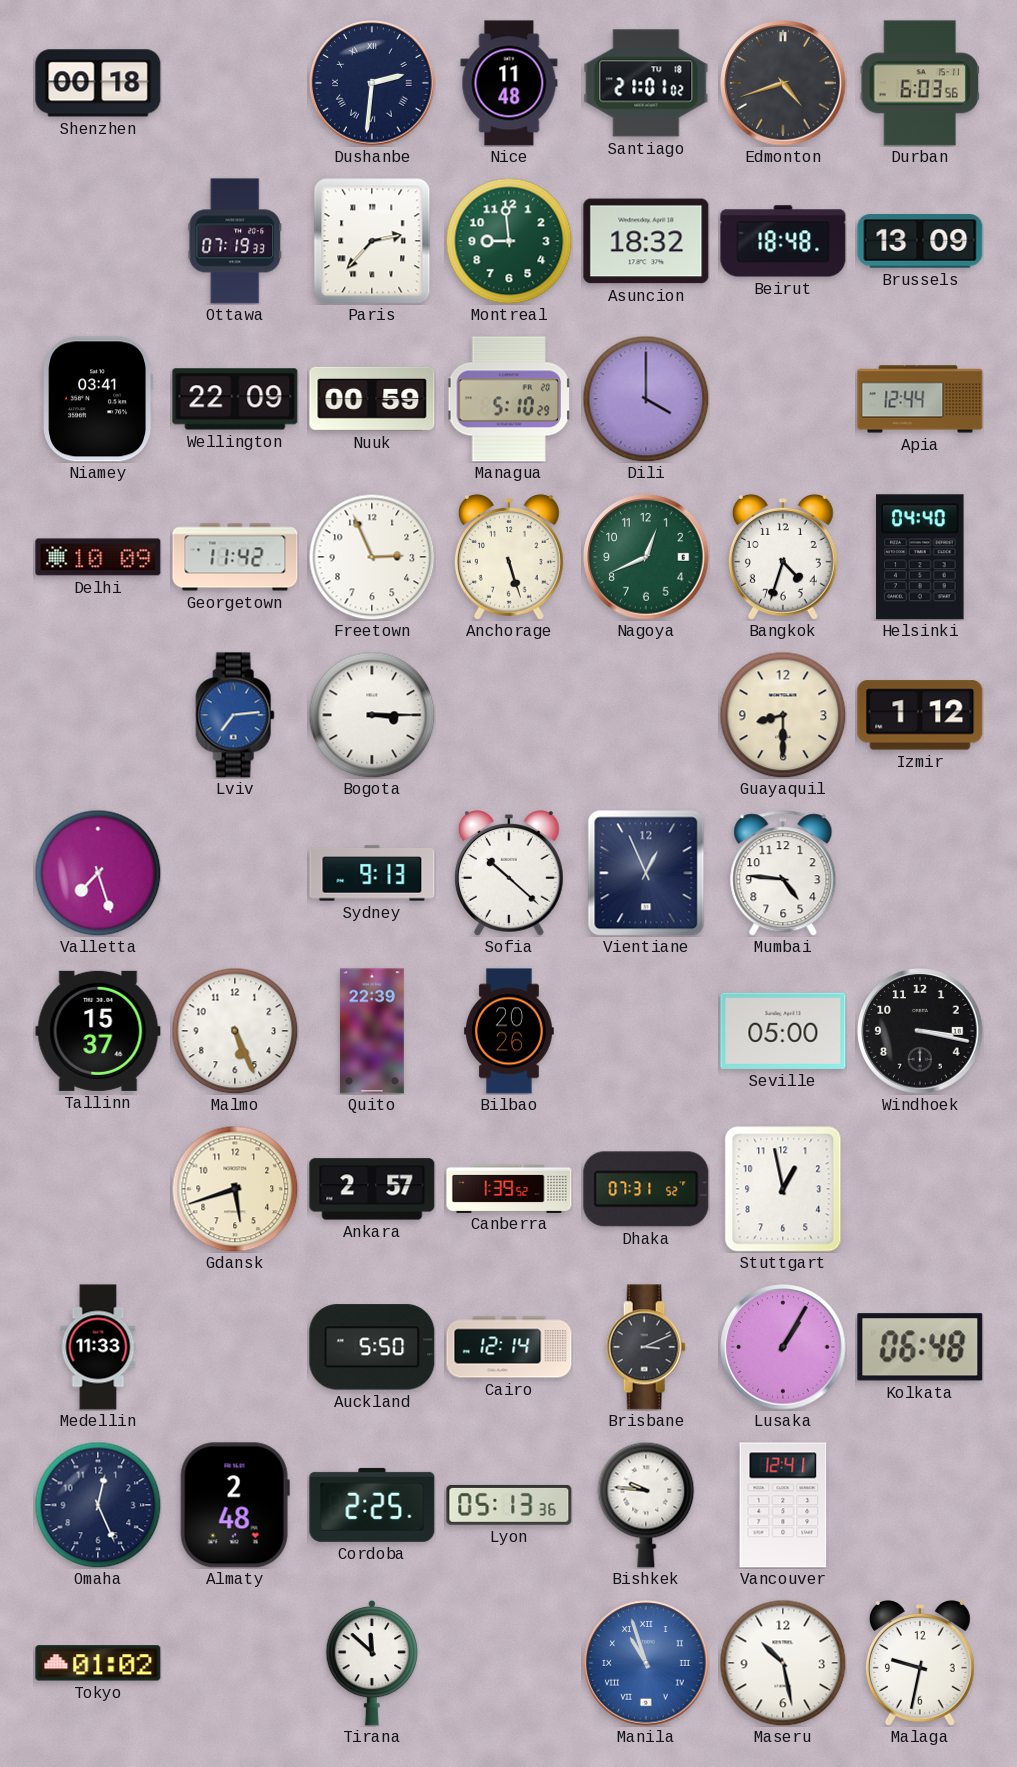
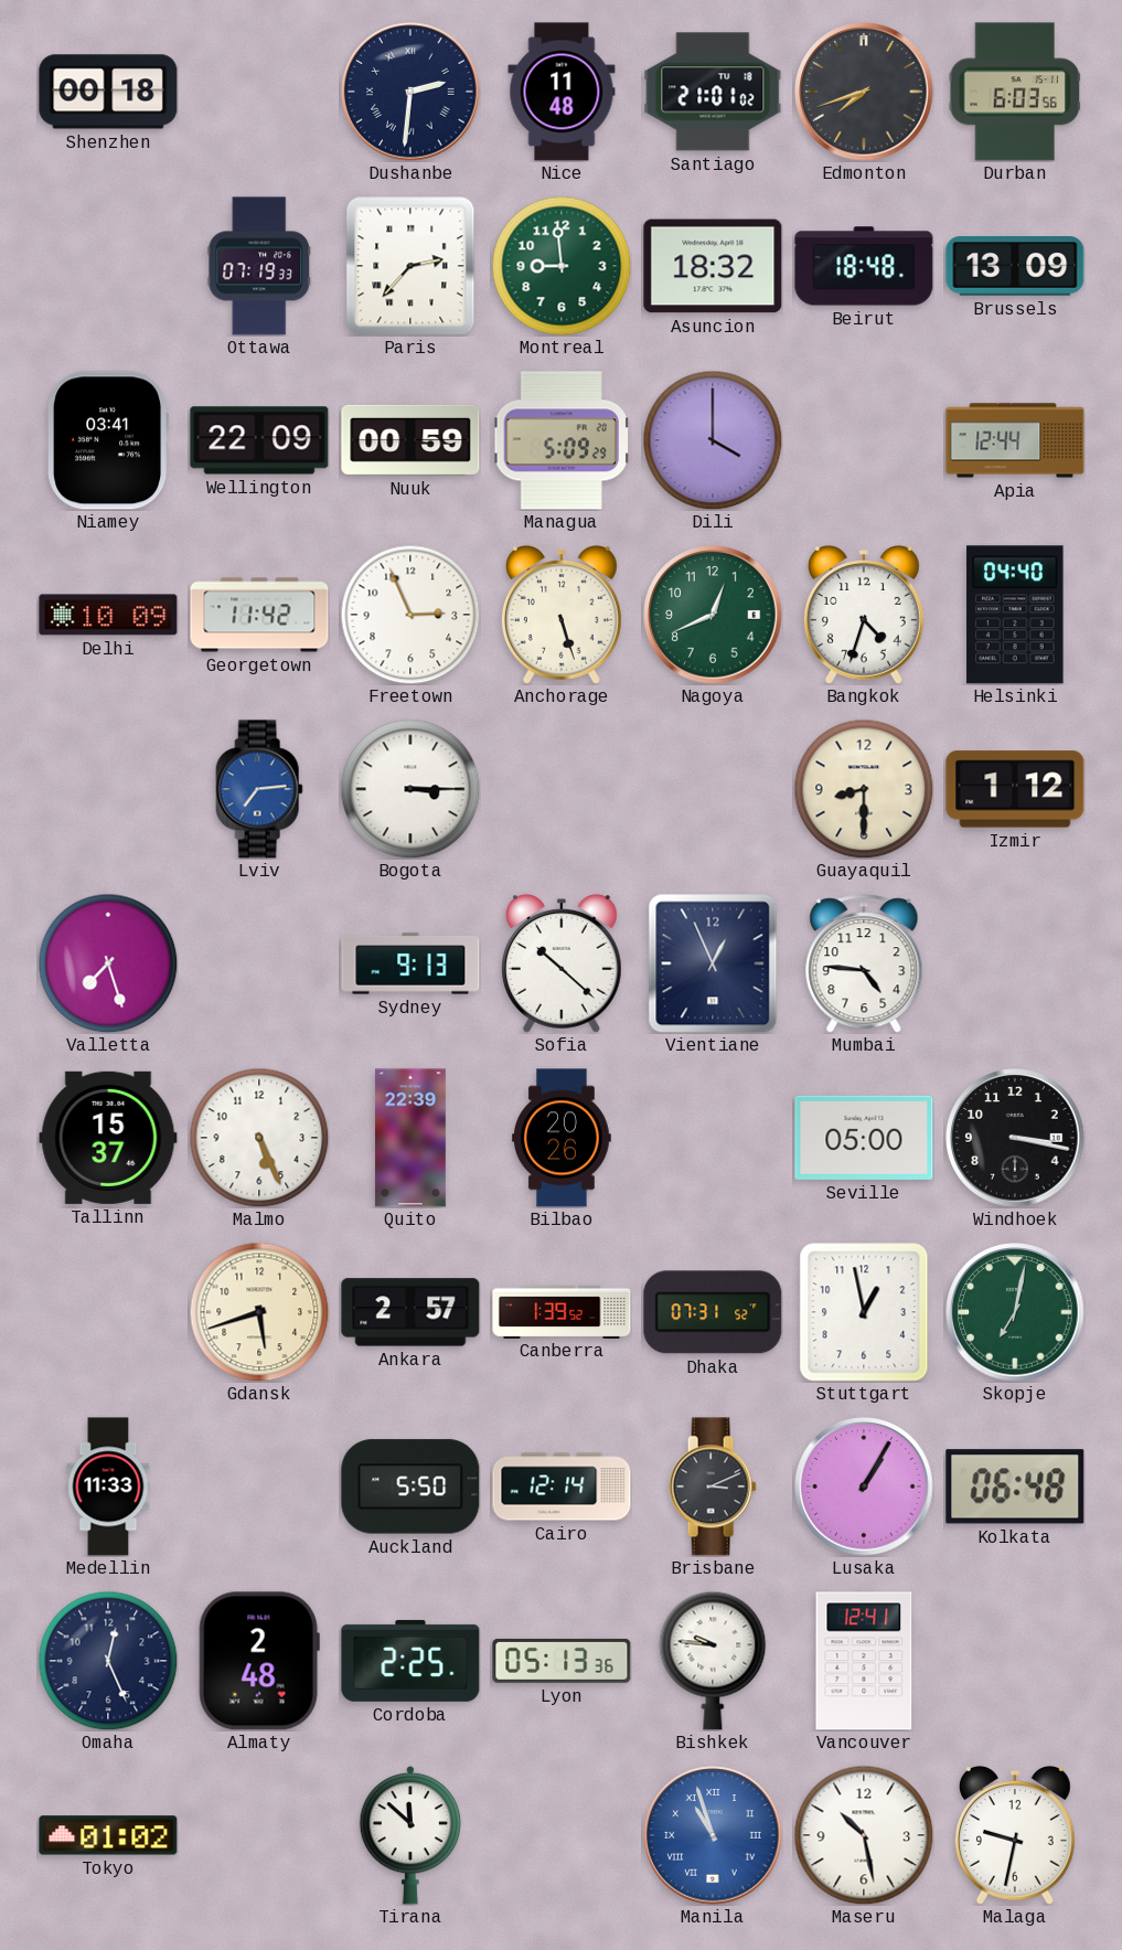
Edmonton: 4:42 -> 7:42
Managua: 5:10 -> 5:09
Skopje: none -> 7:02
